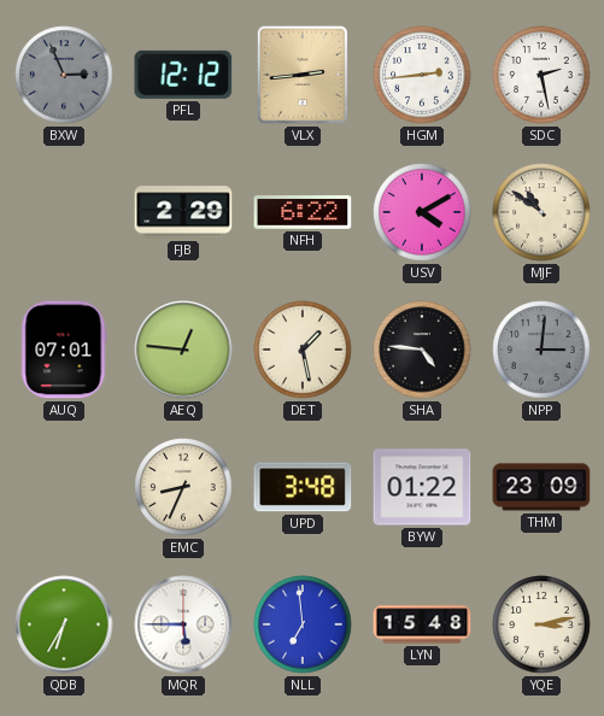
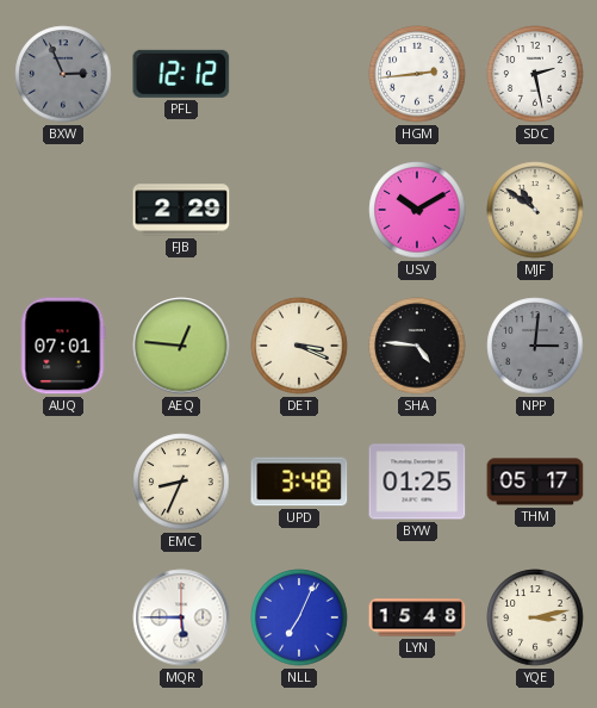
VLX: 2:44 -> none
NFH: 6:22 -> none
USV: 4:10 -> 10:10
DET: 1:28 -> 3:19
BYW: 01:22 -> 01:25
THM: 23:09 -> 05:17
QDB: 6:35 -> none
NLL: 6:59 -> 7:04
